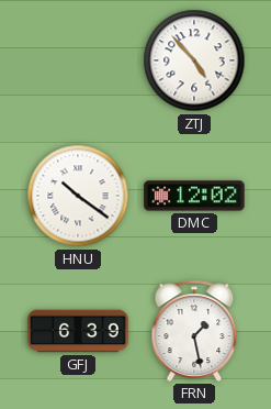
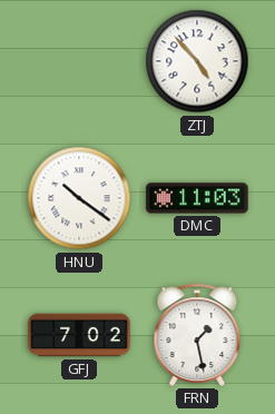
DMC: 12:02 -> 11:03
GFJ: 6:39 -> 7:02
